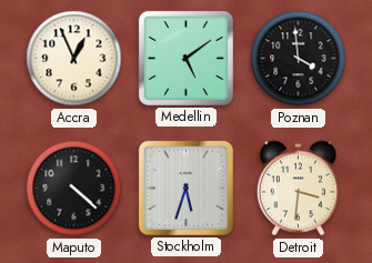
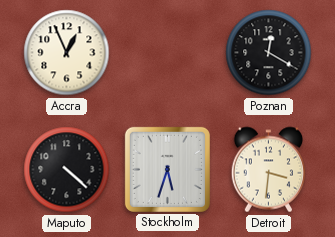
Medellin: 5:09 -> none
Poznan: 3:59 -> 12:20
